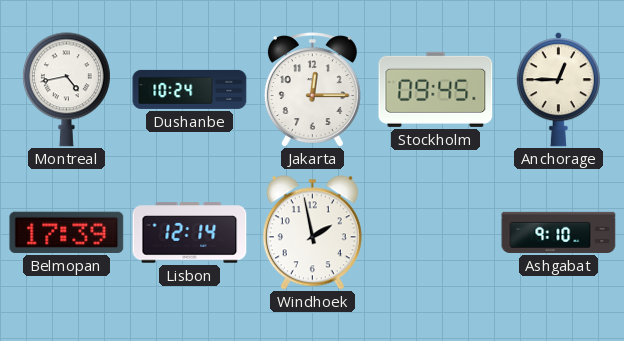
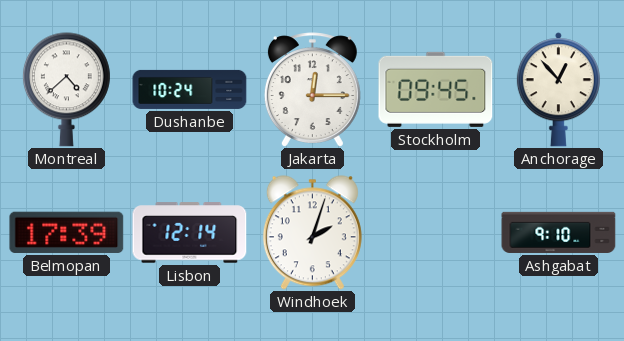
Montreal: 4:43 -> 4:38
Anchorage: 12:45 -> 12:53
Windhoek: 1:58 -> 2:03
